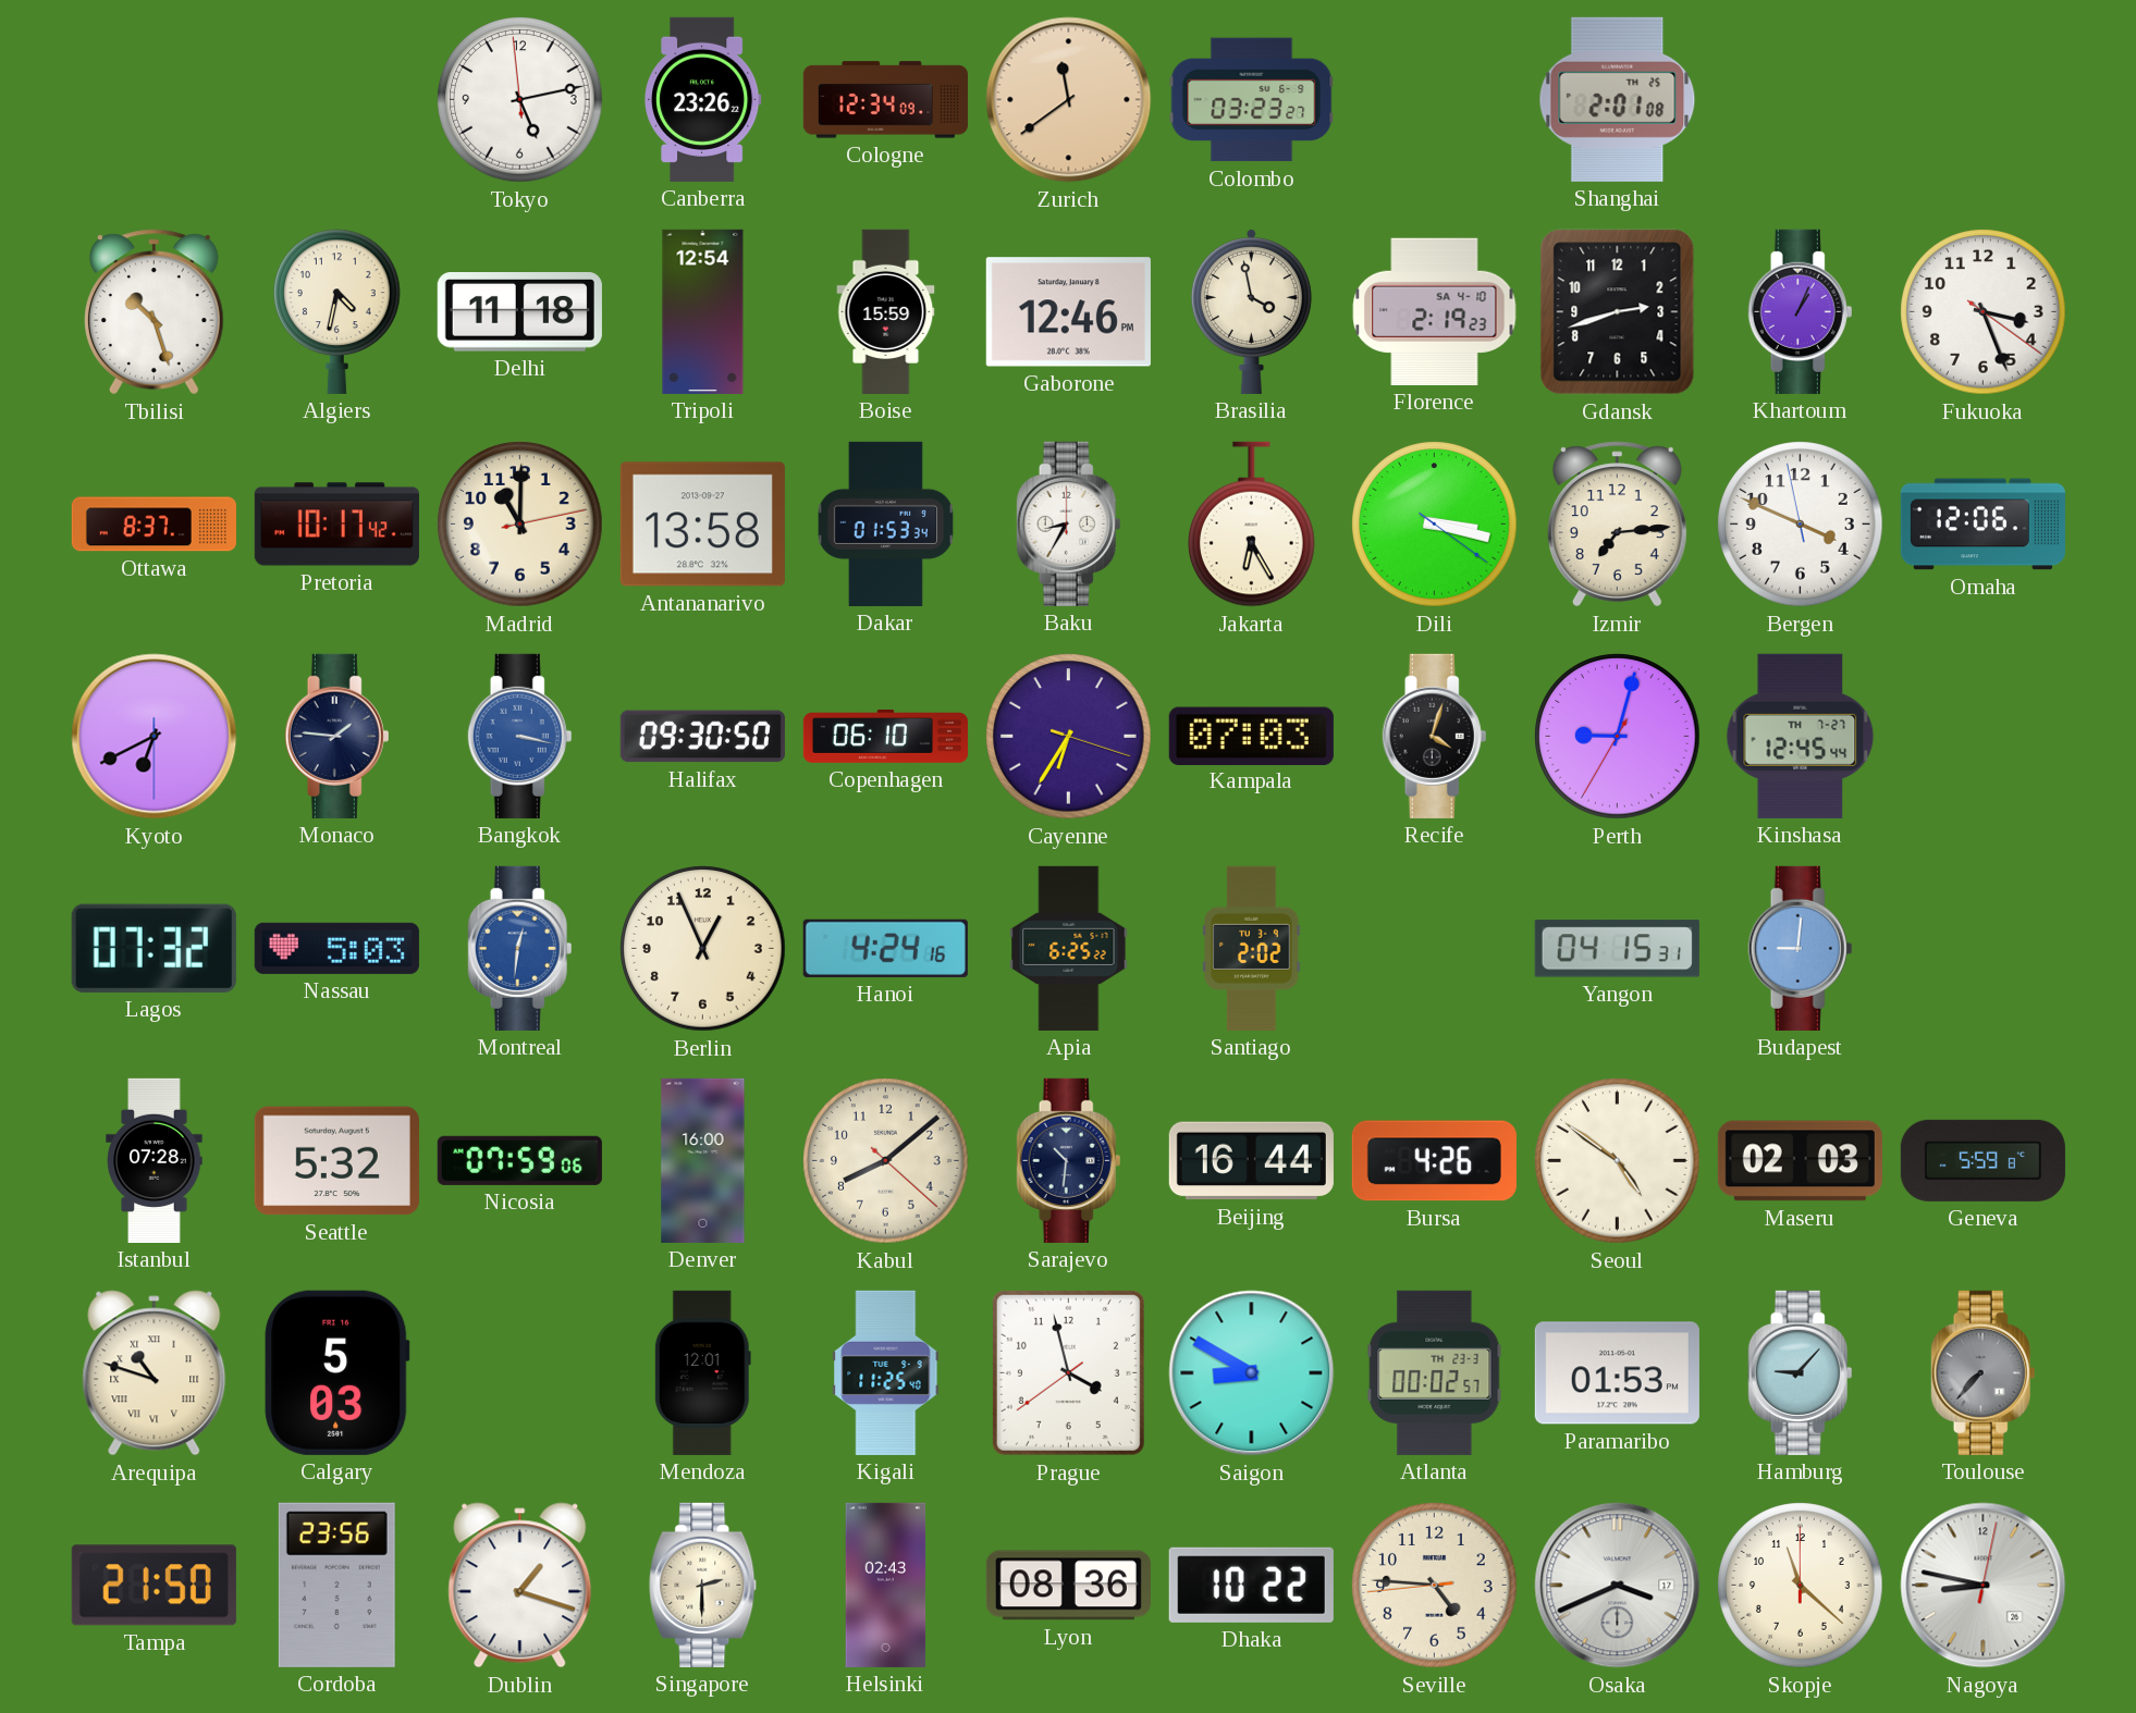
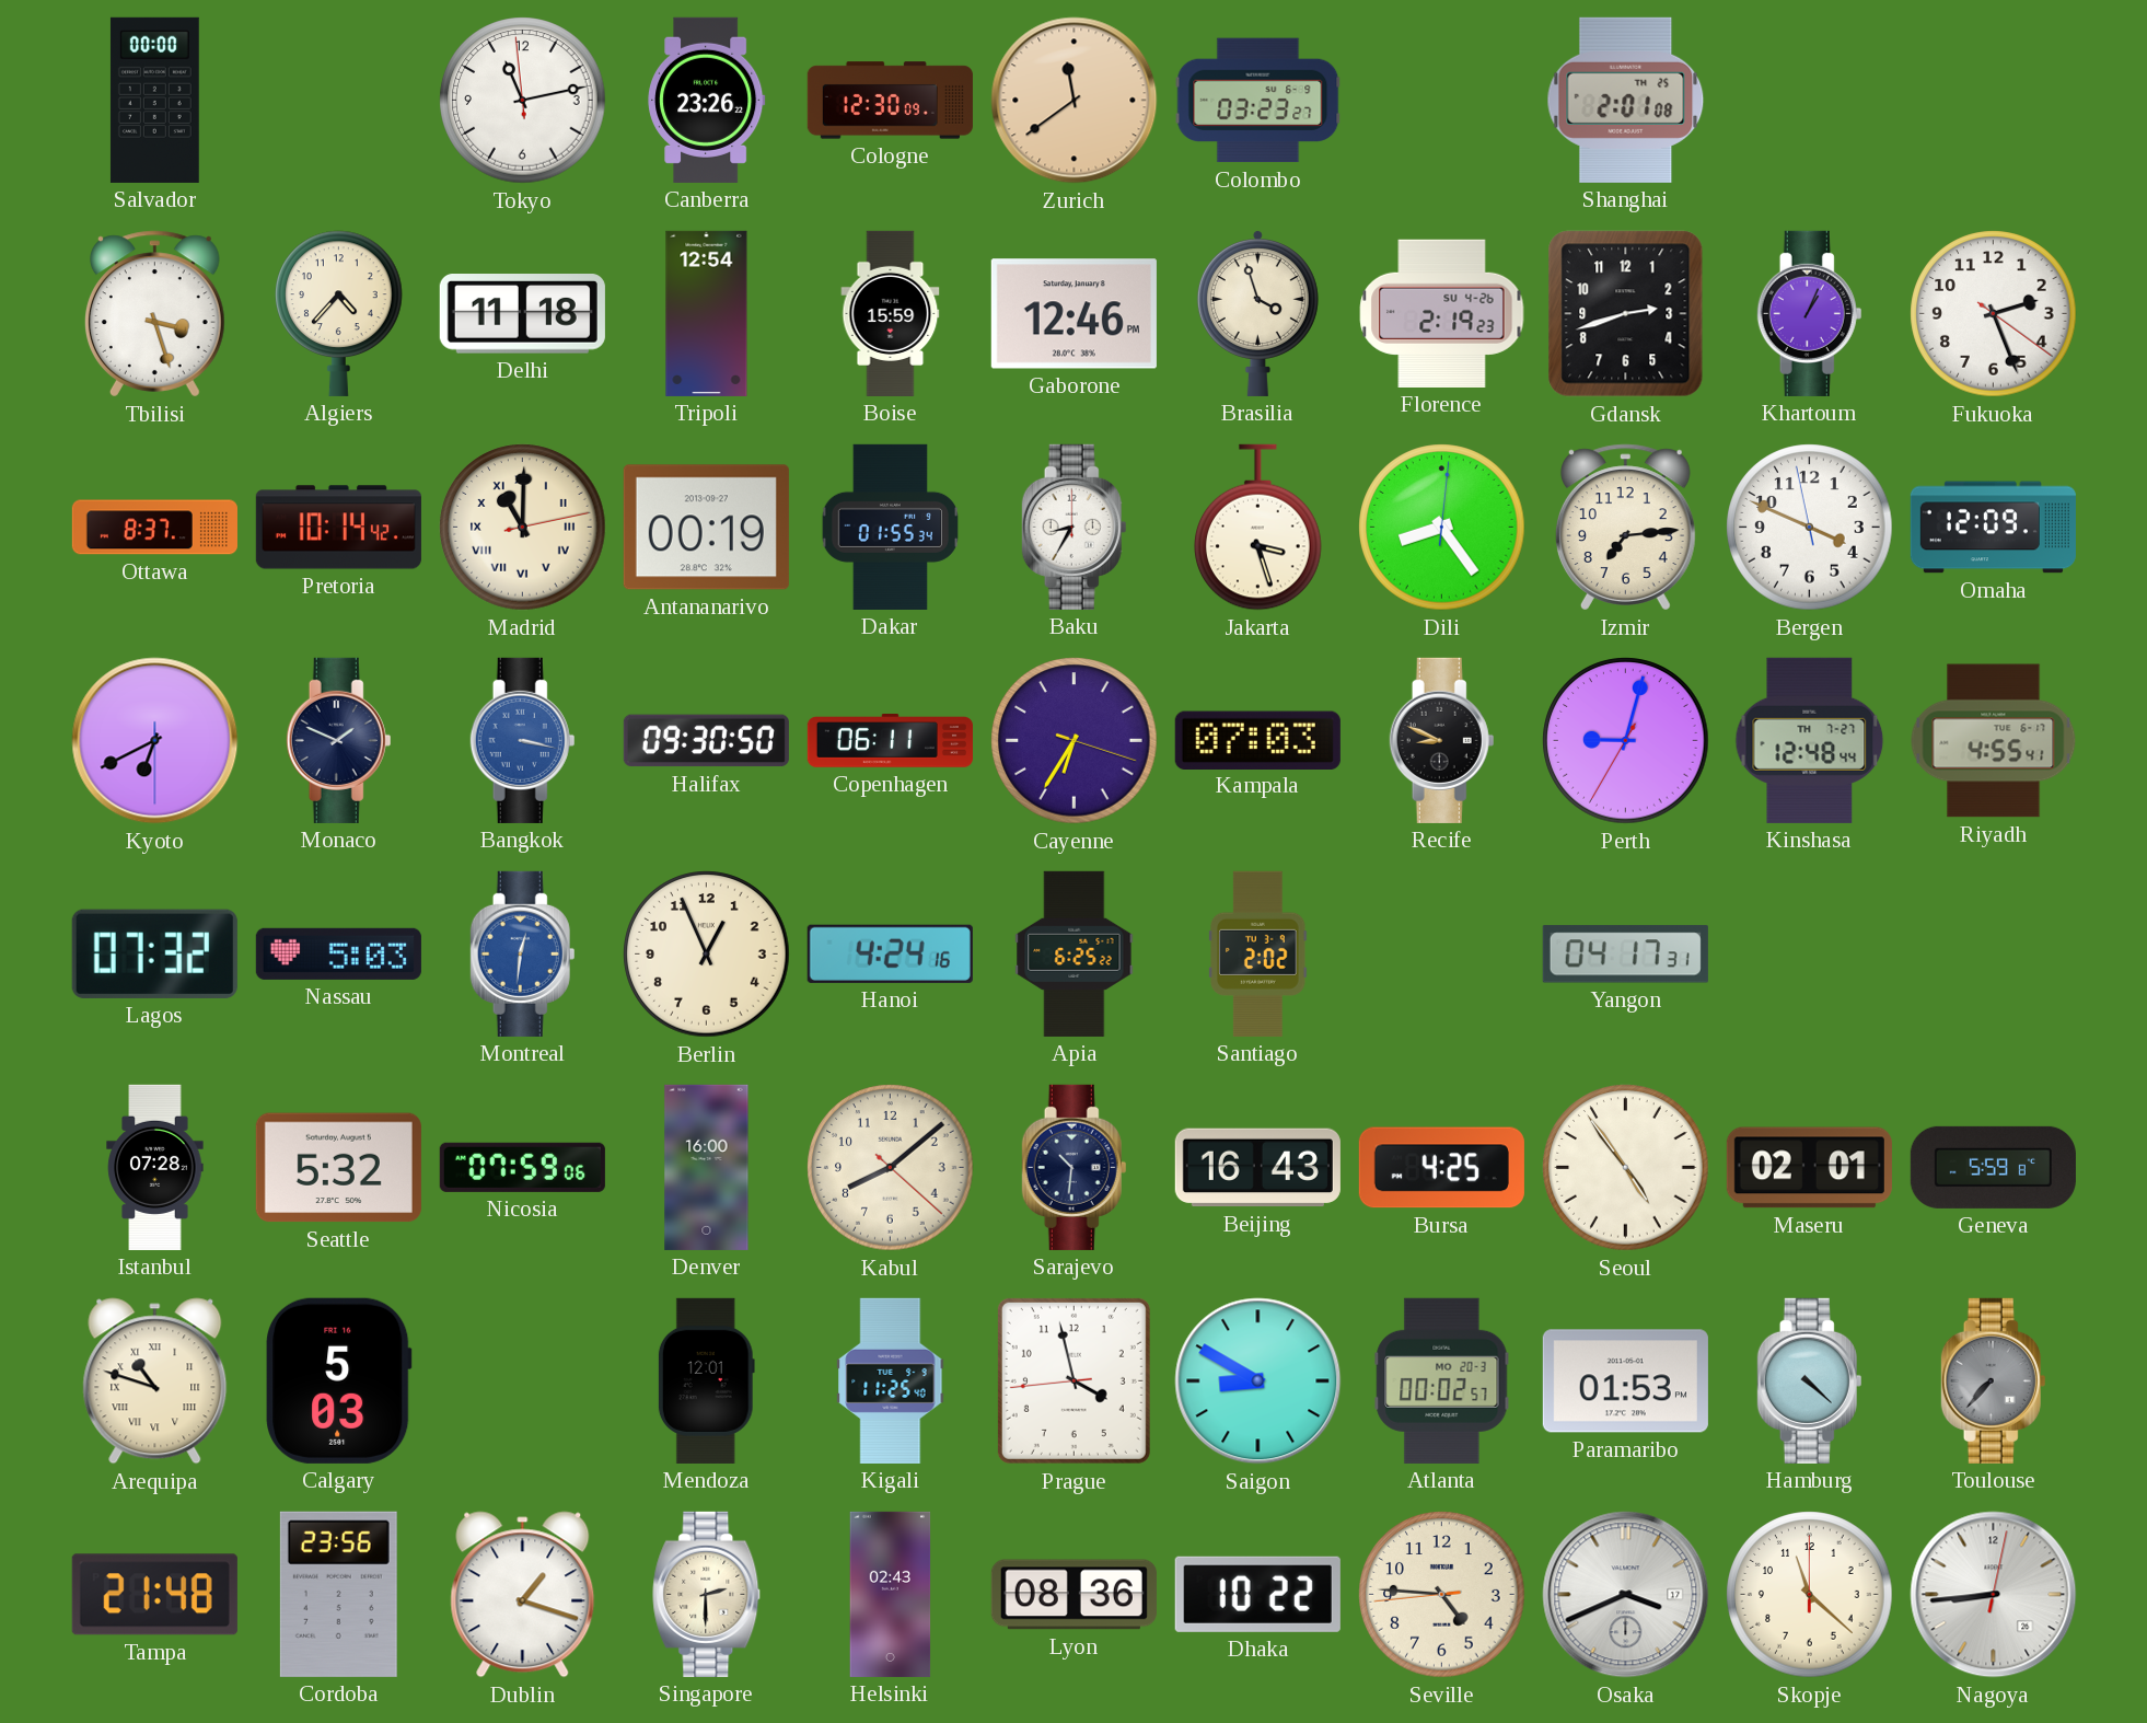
Salvador: none -> 00:00
Tokyo: 5:12 -> 11:12
Cologne: 12:34 -> 12:30
Tbilisi: 10:27 -> 3:27
Algiers: 4:32 -> 4:37
Brasilia: 3:58 -> 3:57
Florence date: SA 4-10 -> SU 4-26
Fukuoka: 3:26 -> 2:26
Pretoria: 10:17 -> 10:14
Madrid numerals: Arabic -> Roman
Antananarivo: 13:58 -> 00:19
Dakar: 01:53 -> 01:55
Jakarta: 6:25 -> 3:27
Dili: 3:17 -> 8:24
Omaha: 12:06 -> 12:09
Monaco: 1:46 -> 1:49
Copenhagen: 06:10 -> 06:11
Recife: 4:03 -> 8:49
Kinshasa: 12:45 -> 12:48
Riyadh: none -> 4:55
Yangon: 04:15 -> 04:17
Budapest: 9:01 -> none
Beijing: 16:44 -> 16:43
Bursa: 4:26 -> 4:25
Seoul: 4:51 -> 4:54
Maseru: 02:03 -> 02:01
Prague: 3:57:39 -> 3:57:44
Atlanta date: TH 23-3 -> MO 20-3
Hamburg: 9:07 -> 4:22
Tampa: 21:50 -> 21:48
Nagoya: 8:47 -> 8:44
